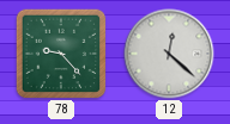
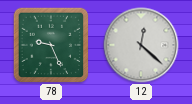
78: 9:23 -> 9:26
